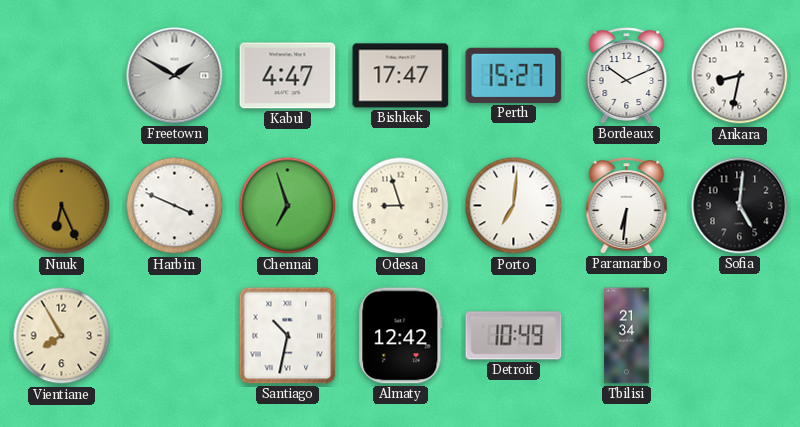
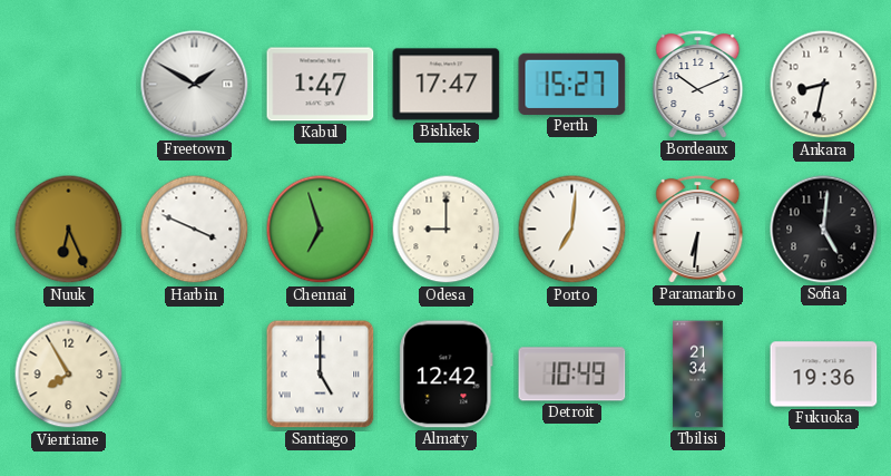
Kabul: 4:47 -> 1:47
Odesa: 8:57 -> 9:00
Santiago: 10:32 -> 5:00
Fukuoka: none -> 19:36
